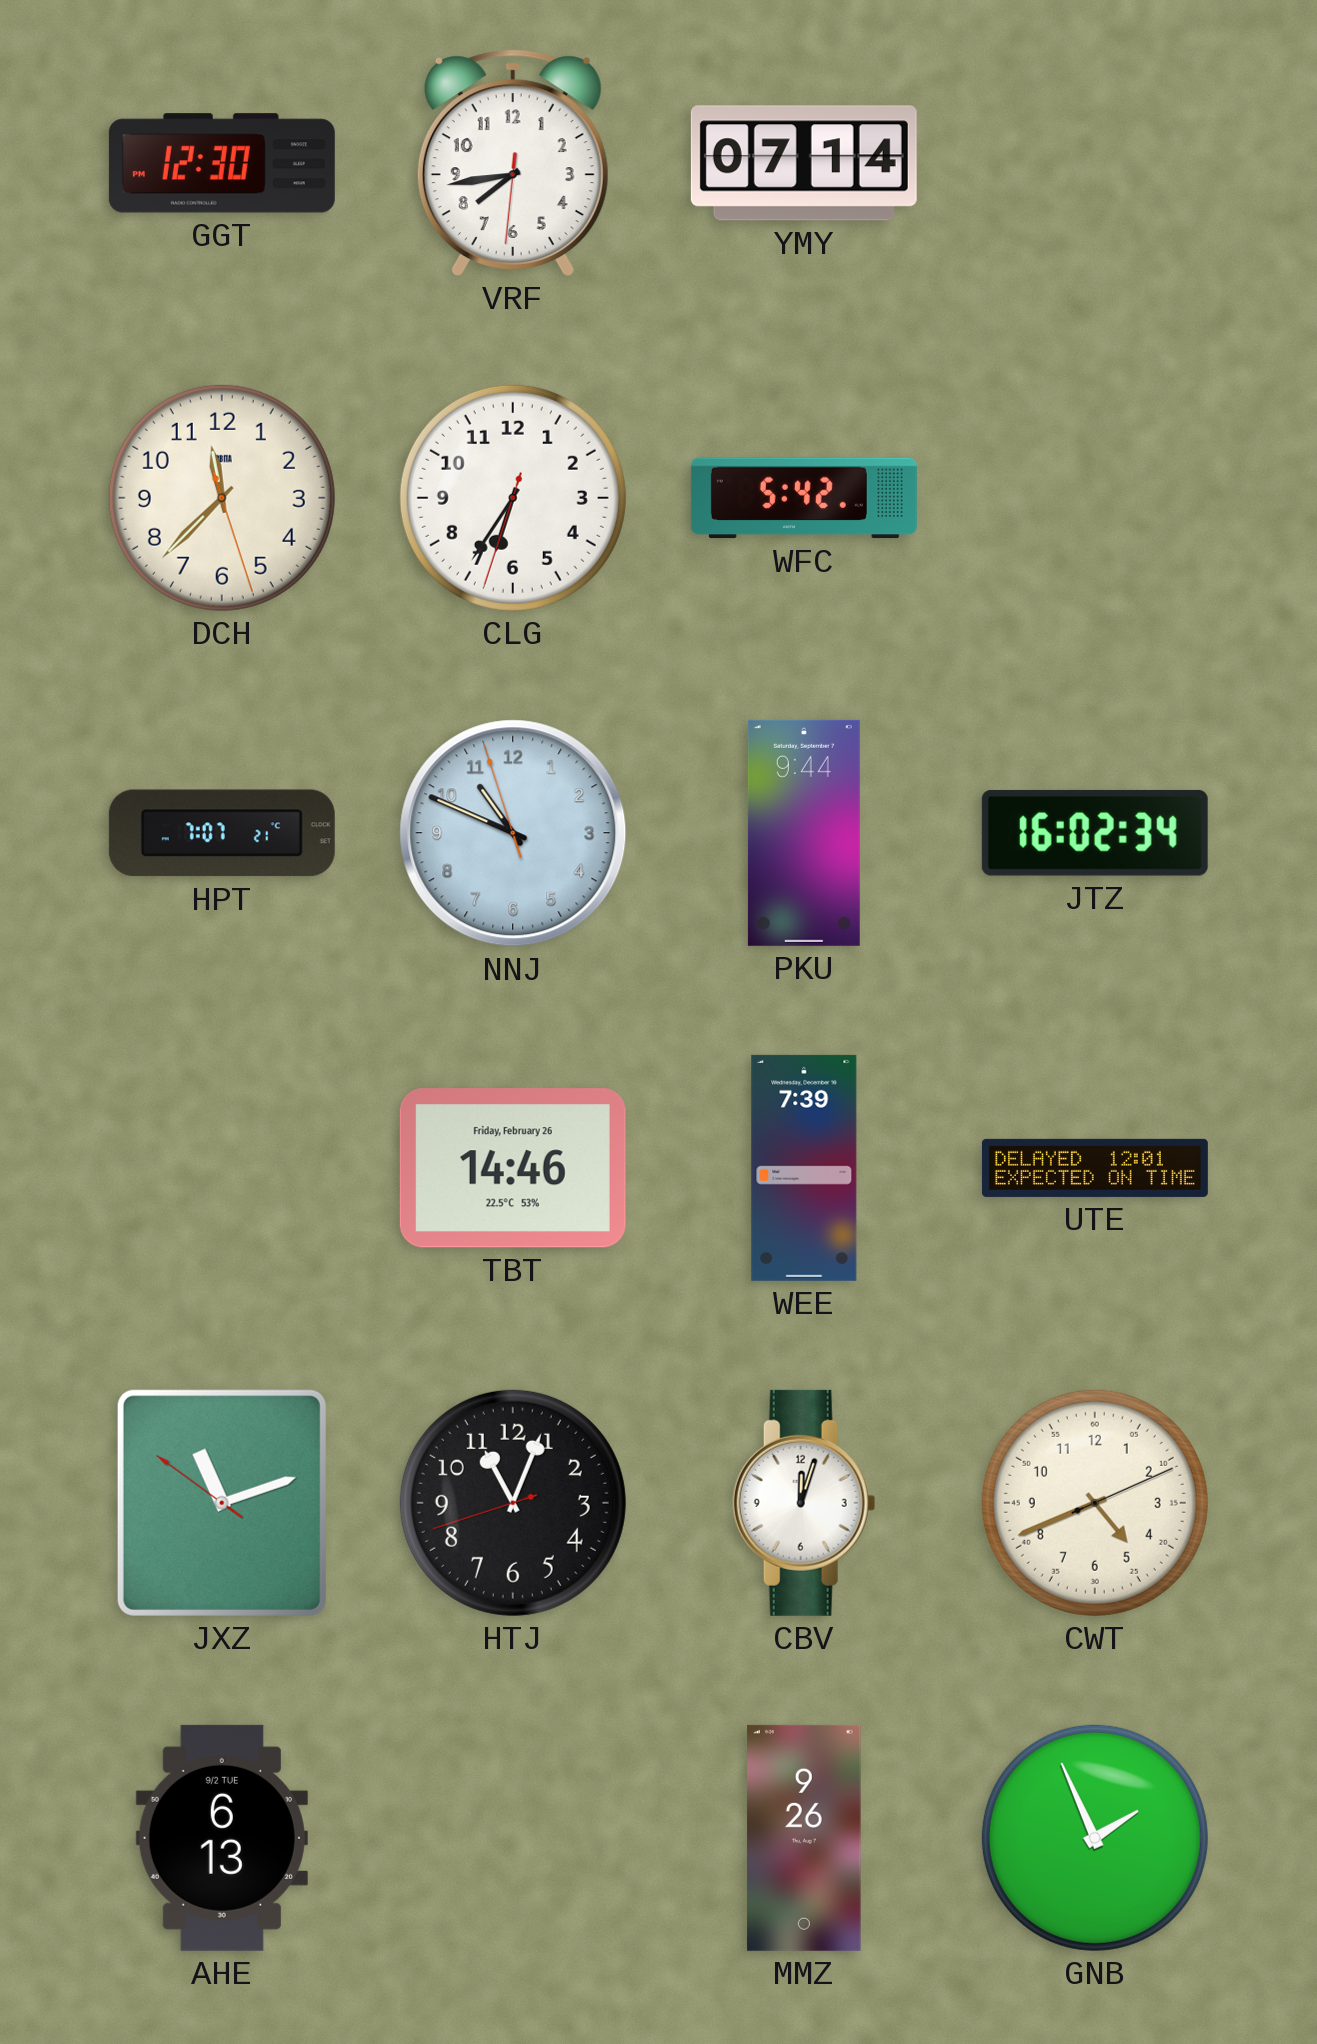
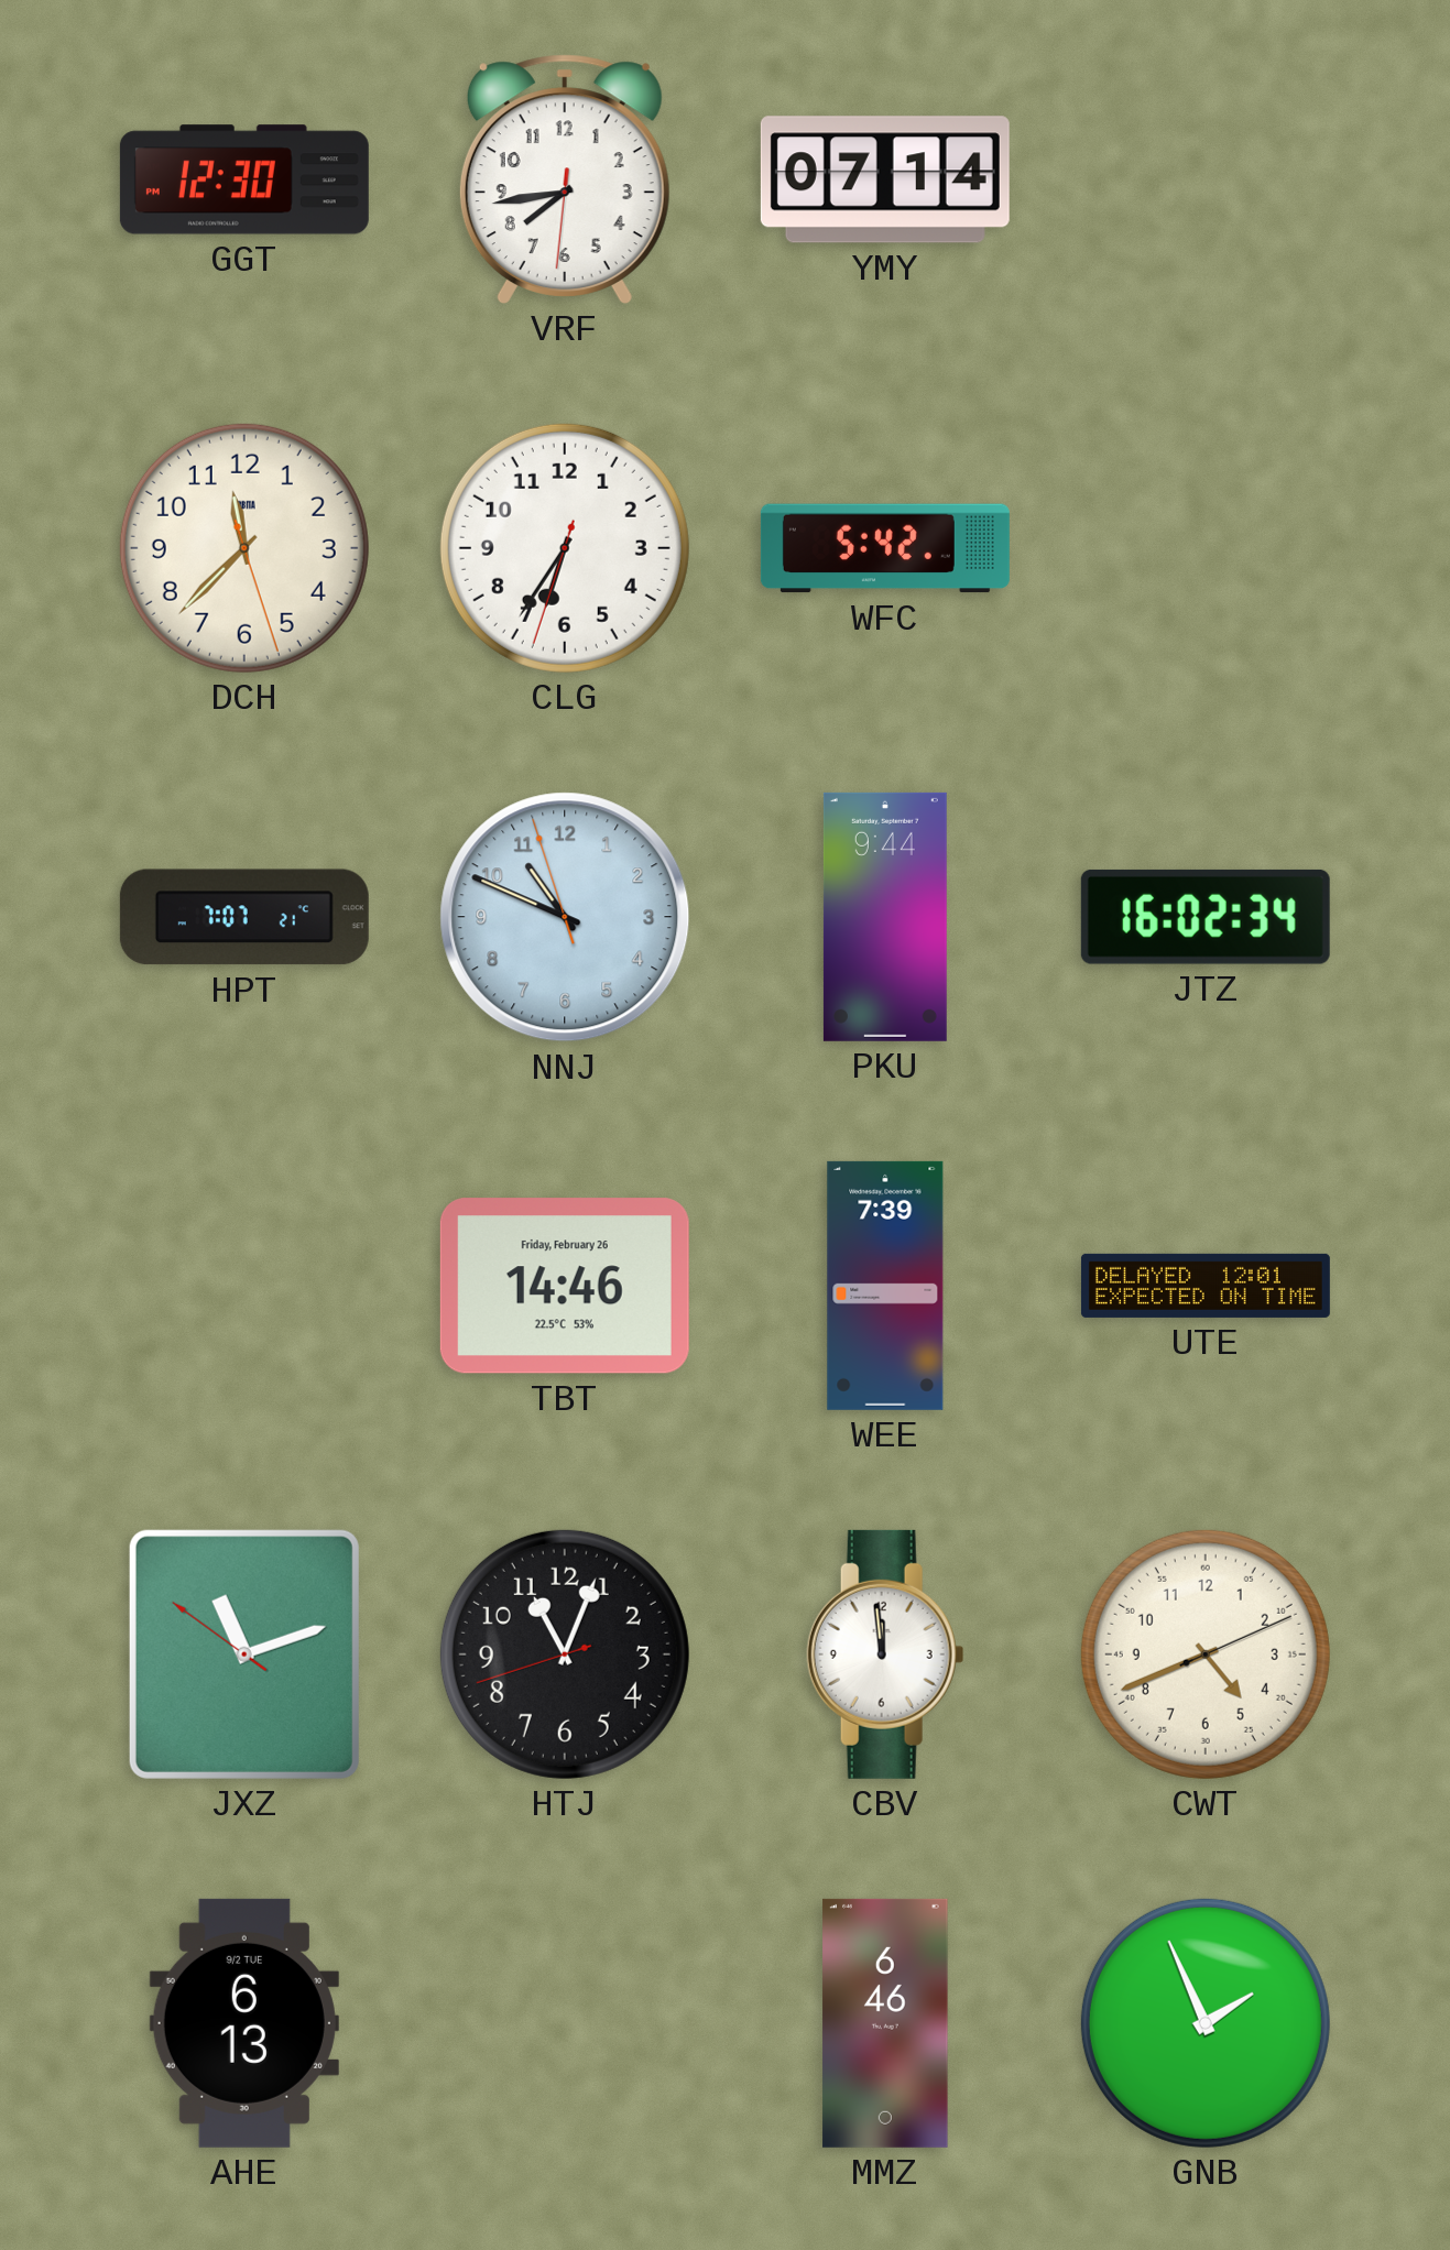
CBV: 12:03 -> 11:59
MMZ: 9:26 -> 6:46
